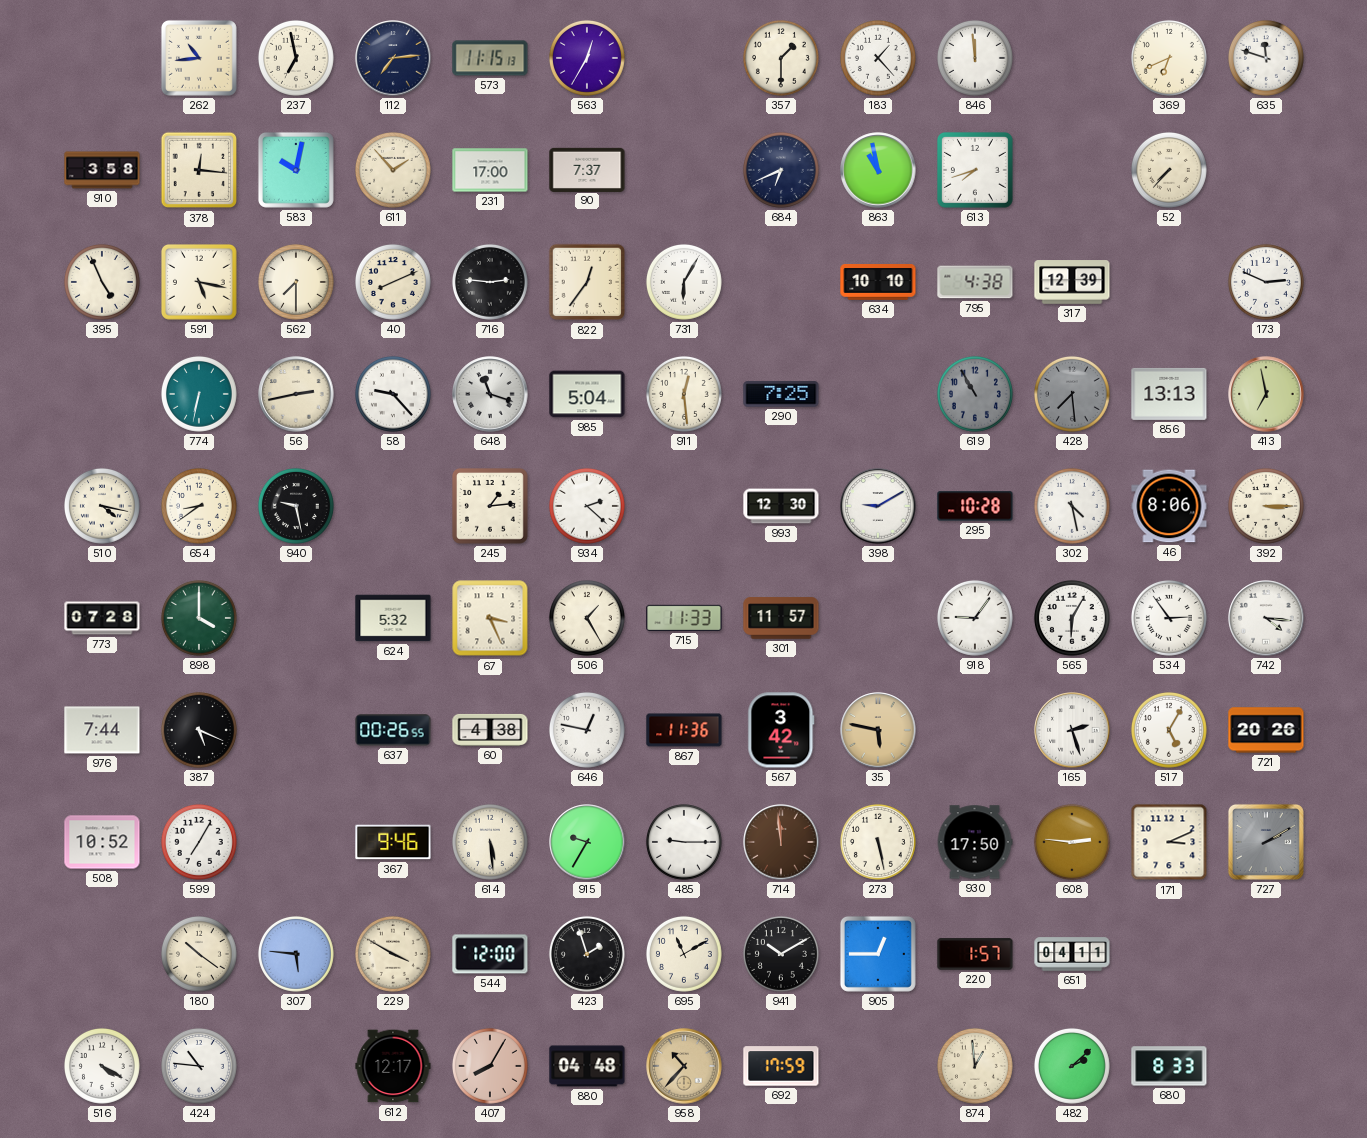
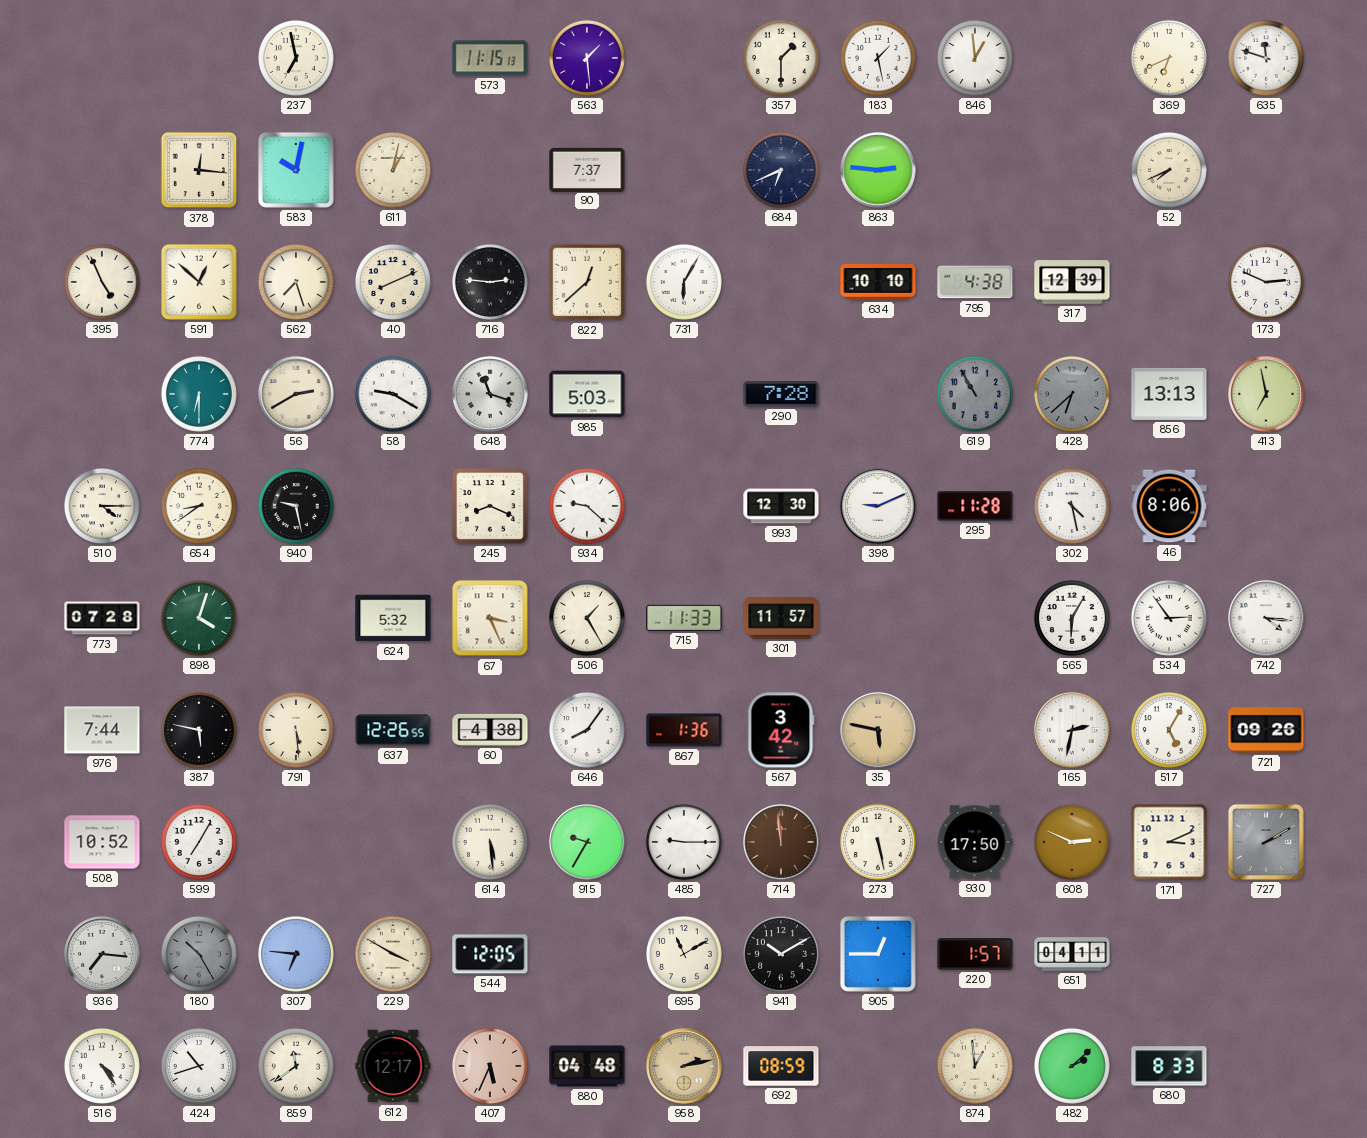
262: 10:44 -> none
112: 7:14 -> none
563: 12:35 -> 1:29
183: 1:23 -> 1:28
846: 11:59 -> 12:59
910: 3:58 -> none
611: 1:53 -> 1:02
231: 17:00 -> none
863: 10:58 -> 2:46
613: 7:42 -> none
52: 7:37 -> 7:41
591: 5:17 -> 12:52
562: 7:30 -> 7:27
822: 12:36 -> 12:38
774: 6:32 -> 6:30
56: 2:43 -> 2:40
58: 9:23 -> 9:20
985: 5:04 -> 5:03
911: 12:29 -> none
290: 7:25 -> 7:28
428: 7:29 -> 6:38
510: 4:17 -> 4:15
245: 1:14 -> 8:19
934: 2:22 -> 9:22
398: 9:10 -> 9:11
295: 10:28 -> 11:28
392: 3:15 -> none
898: 4:00 -> 4:03
918: 9:06 -> none
387: 5:19 -> 5:47
791: none -> 5:29
637: 00:26 -> 12:26
646: 12:47 -> 8:06
867: 11:36 -> 1:36
165: 2:27 -> 2:32
721: 20:26 -> 09:26
367: 9:46 -> none
608: 2:46 -> 2:49
936: none -> 7:16
180: 10:21 -> 10:25
180 dial: cream -> grey
307: 5:46 -> 6:46
544: 12:00 -> 12:05
423: 1:57 -> none
516: 4:20 -> 4:24
424: 10:46 -> 10:42
859: none -> 11:39
407: 8:05 -> 5:34
958: 10:37 -> 2:13
692: 17:59 -> 08:59
